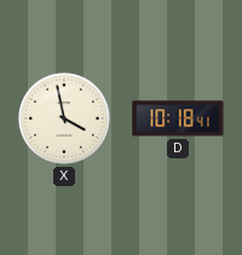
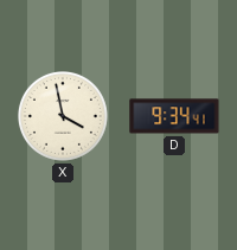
D: 10:18 -> 9:34
